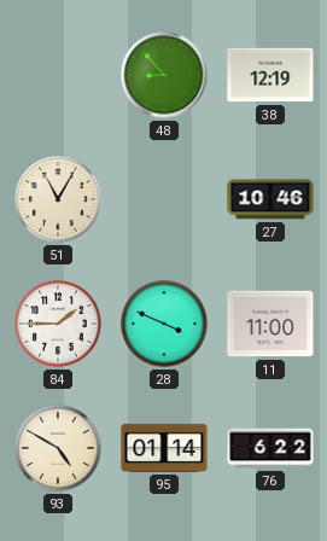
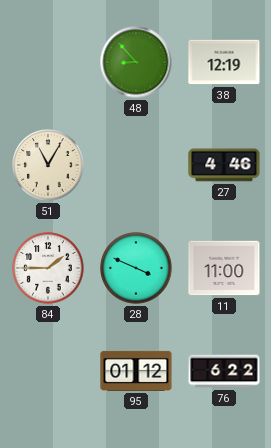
27: 10:46 -> 4:46
93: 4:50 -> none
95: 01:14 -> 01:12
